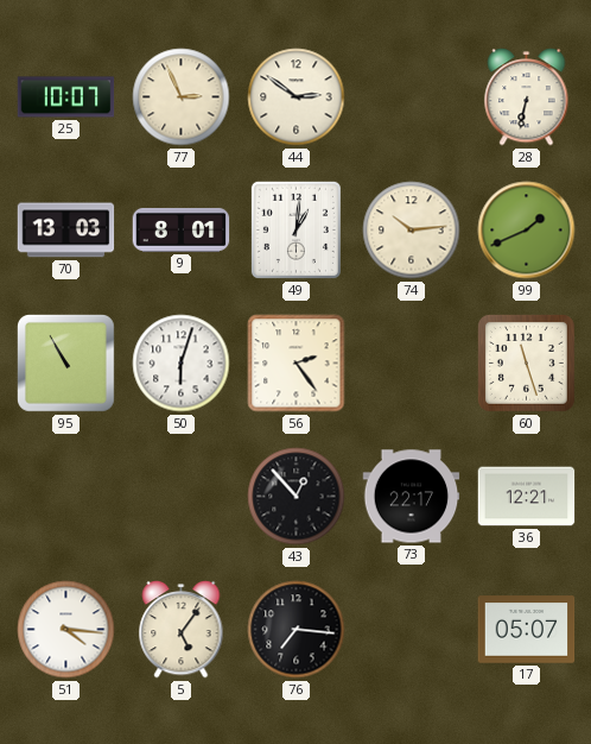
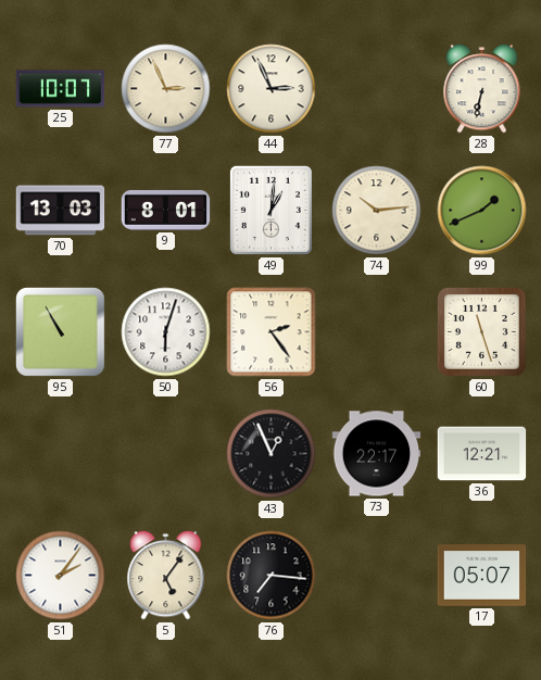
44: 2:51 -> 2:56
43: 12:53 -> 12:56
51: 4:16 -> 2:06
